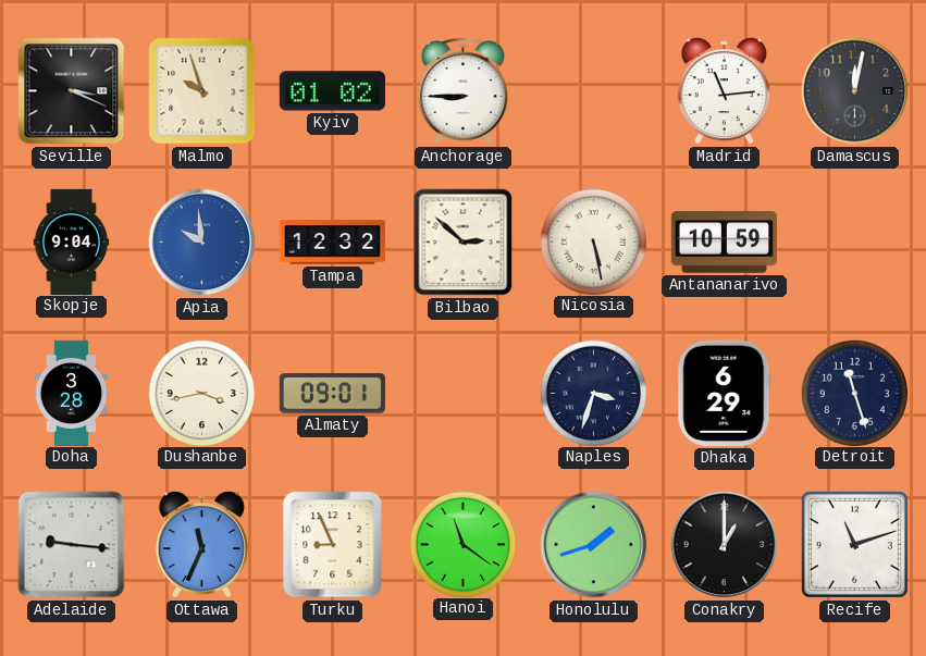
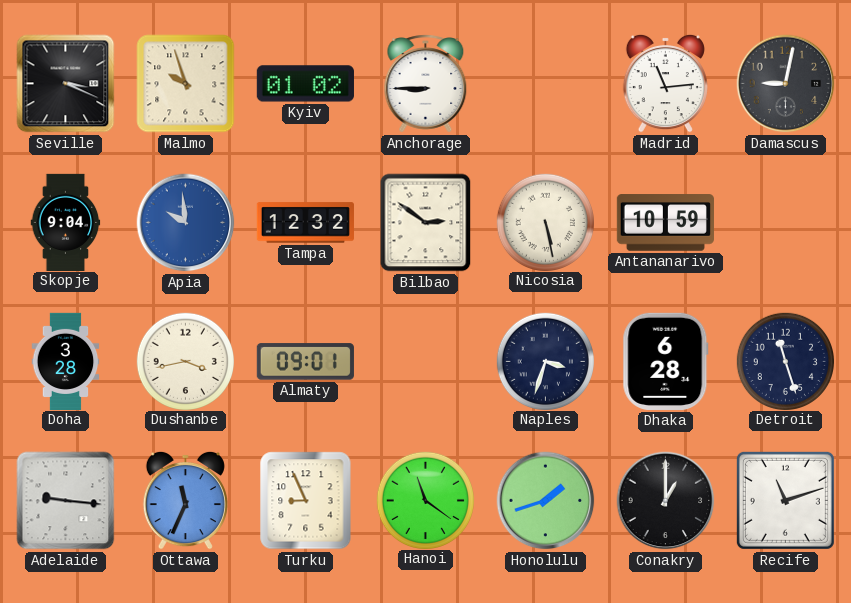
Damascus: 12:02 -> 9:02
Bilbao: 2:52 -> 2:51
Dhaka: 6:29 -> 6:28
